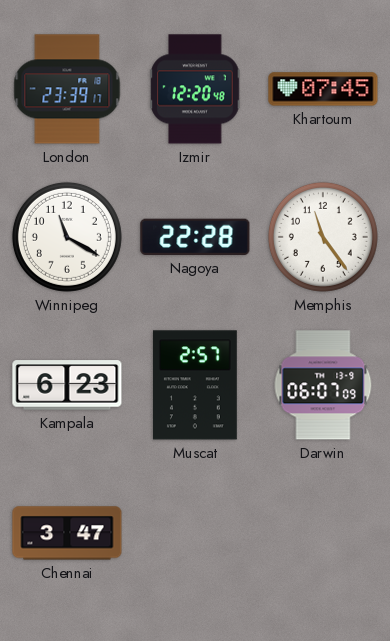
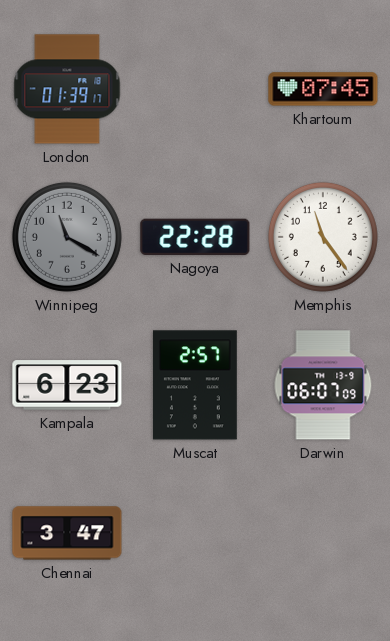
London: 23:39 -> 01:39
Izmir: 12:20 -> none
Winnipeg dial: white -> grey
